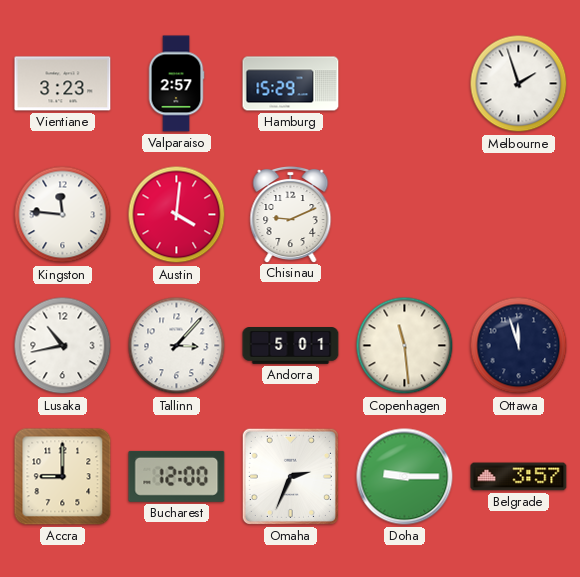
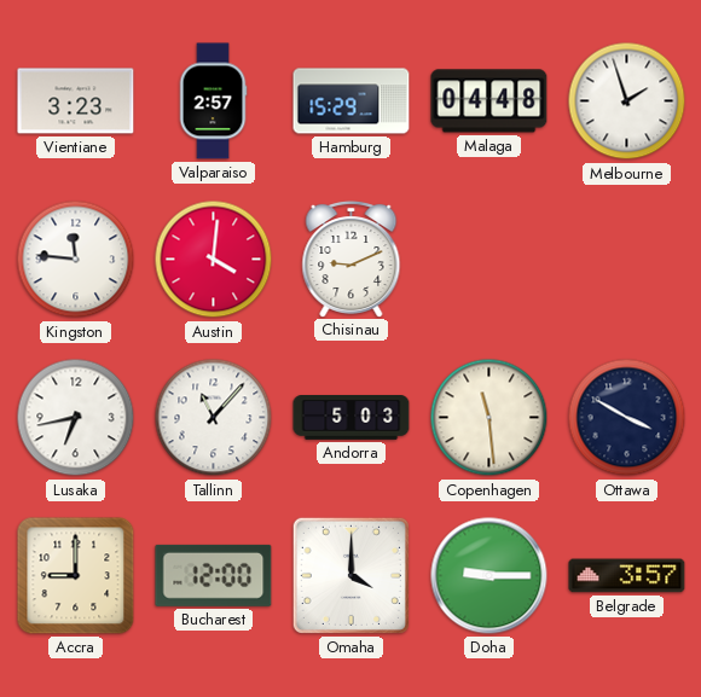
Malaga: none -> 04:48
Lusaka: 10:43 -> 6:43
Tallinn: 3:07 -> 11:07
Andorra: 5:01 -> 5:03
Ottawa: 11:57 -> 3:50
Omaha: 2:34 -> 4:00
